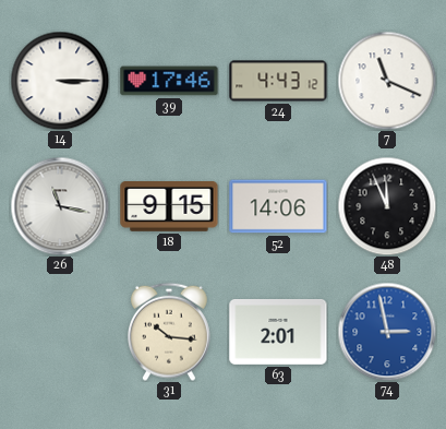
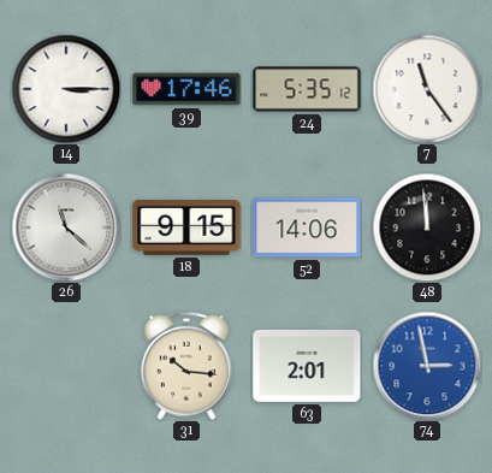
24: 4:43 -> 5:35
7: 11:19 -> 11:24
26: 11:17 -> 11:22
48: 11:56 -> 11:59
